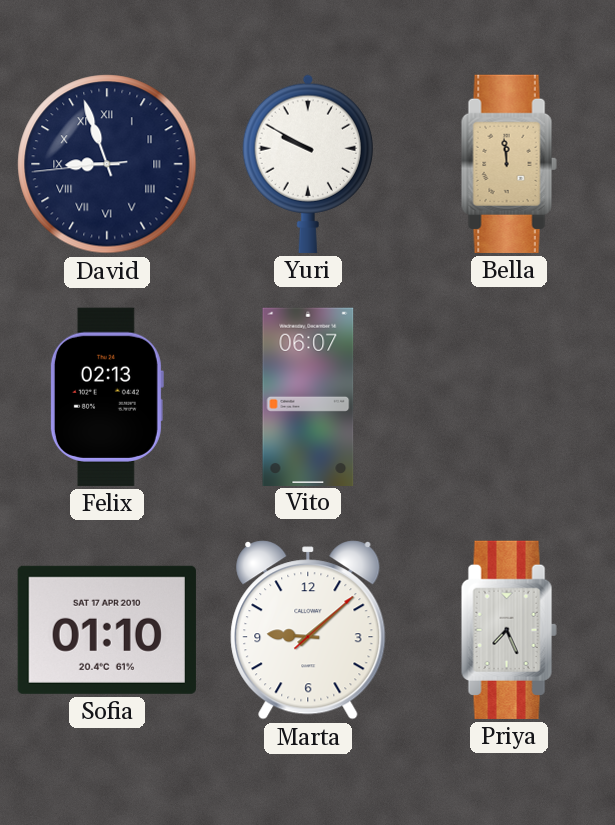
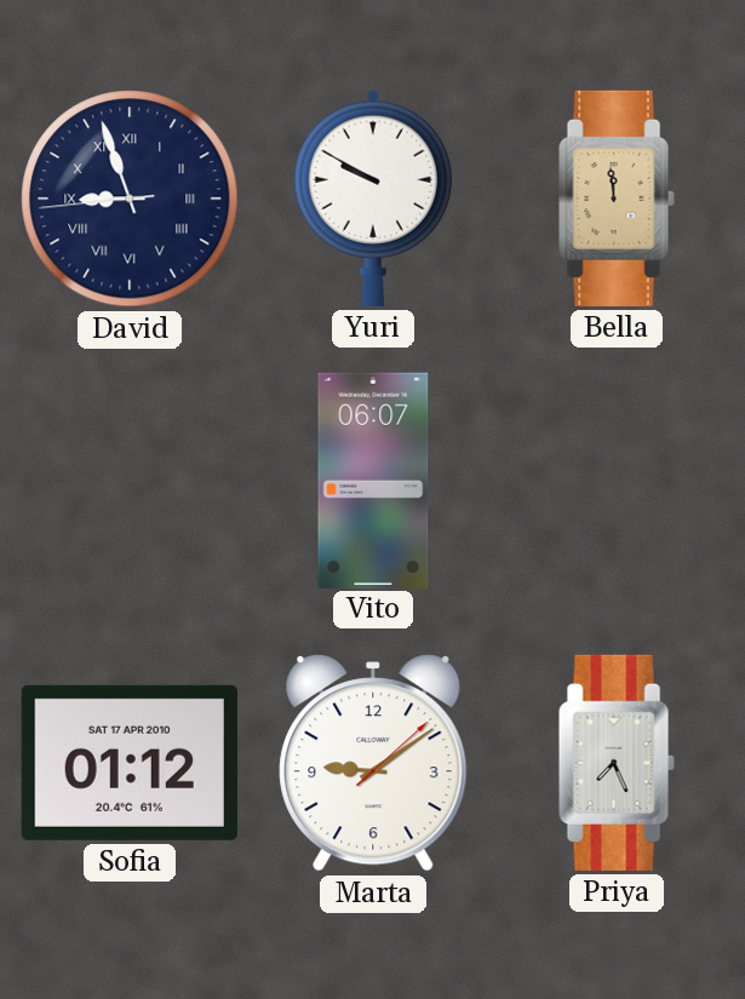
Felix: 02:13 -> none
Sofia: 01:10 -> 01:12
Marta: 9:08 -> 9:09
